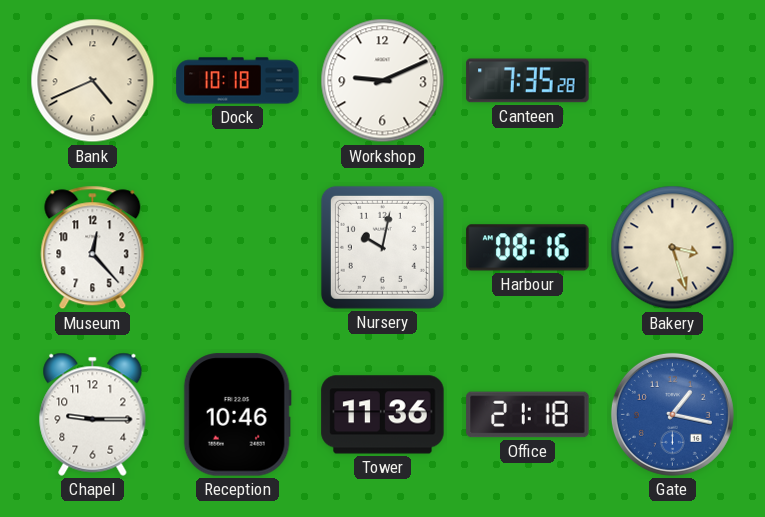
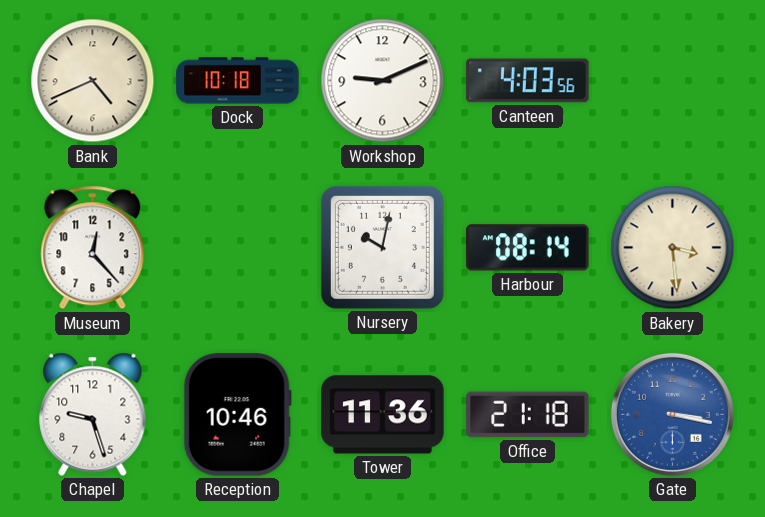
Canteen: 7:35 -> 4:03
Harbour: 08:16 -> 08:14
Bakery: 3:27 -> 3:29
Chapel: 9:15 -> 9:27
Gate: 1:17 -> 3:17
